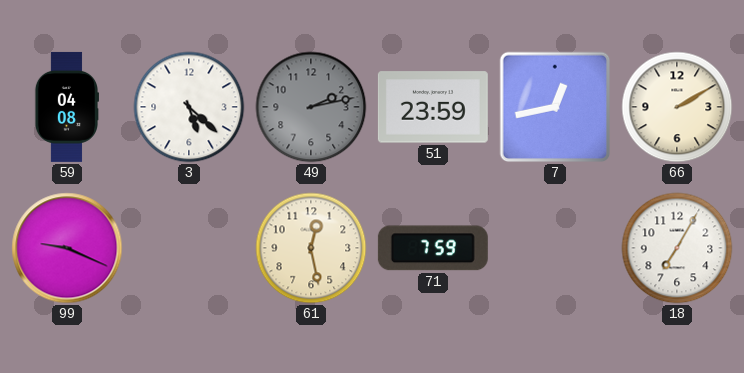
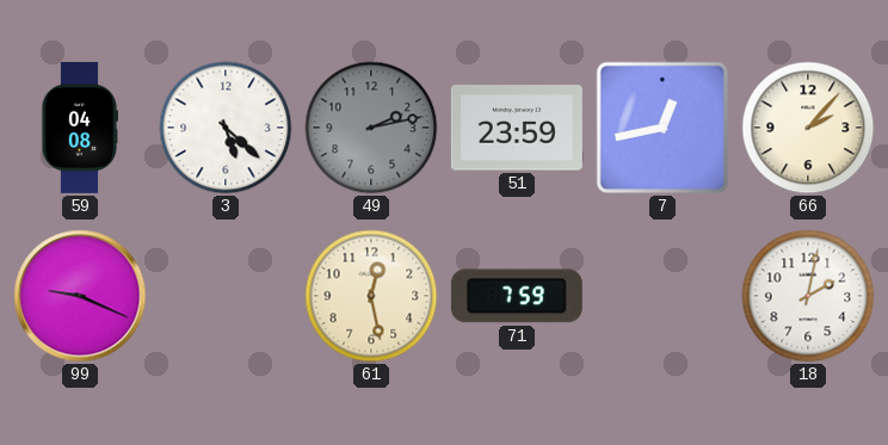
66: 2:10 -> 2:07
18: 7:05 -> 2:02
